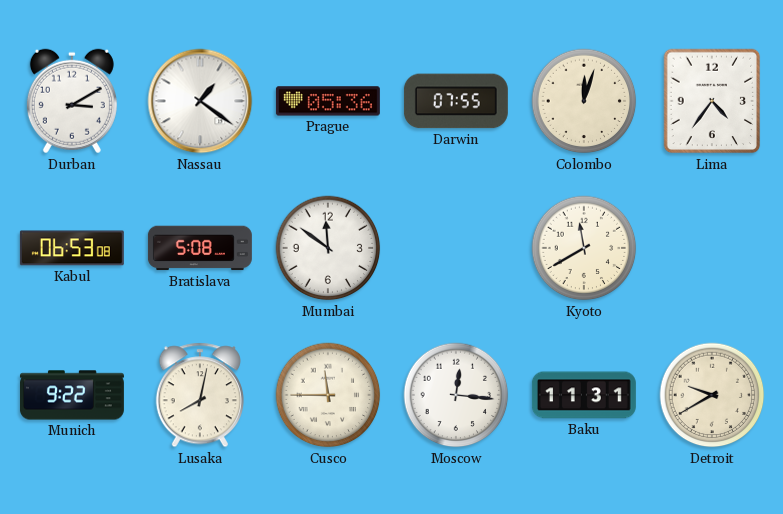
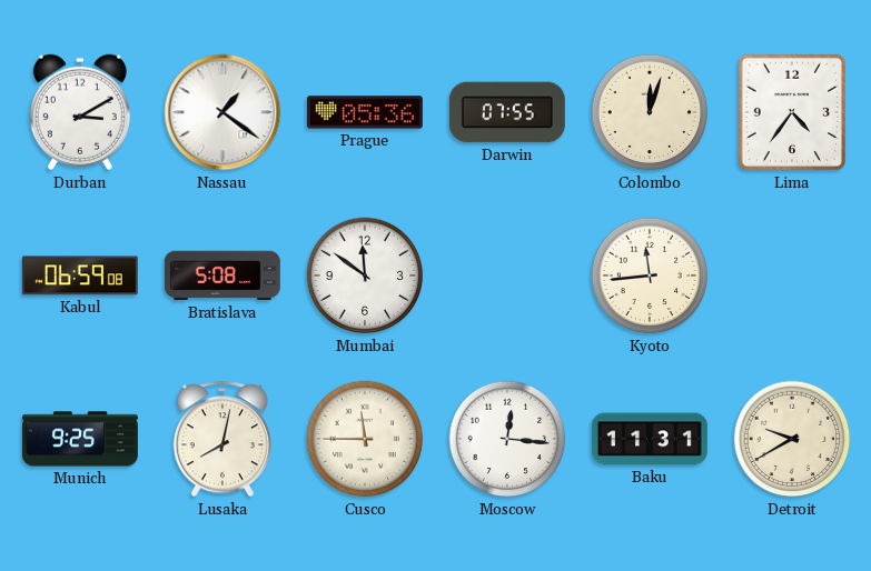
Kabul: 06:53 -> 06:59
Kyoto: 11:40 -> 11:44
Munich: 9:22 -> 9:25
